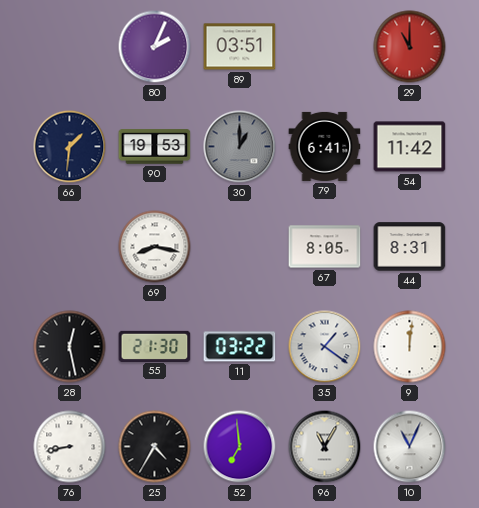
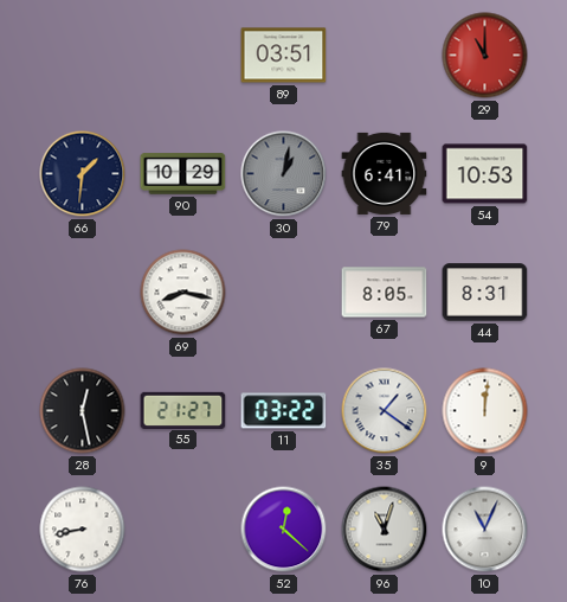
80: 2:04 -> none
90: 19:53 -> 10:29
30: 1:00 -> 1:02
54: 11:42 -> 10:53
55: 21:30 -> 21:27
25: 4:35 -> none
52: 6:59 -> 12:22
96: 11:05 -> 11:03
